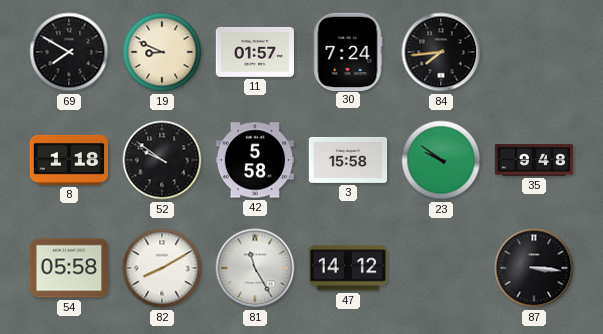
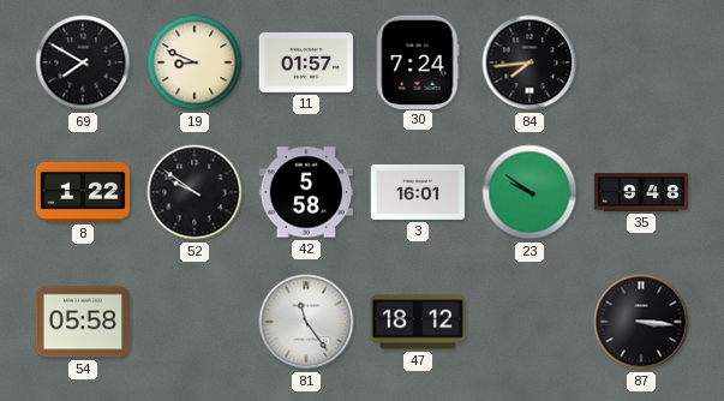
8: 1:18 -> 1:22
3: 15:58 -> 16:01
82: 8:10 -> none
81: 11:25 -> 11:24
47: 14:12 -> 18:12
